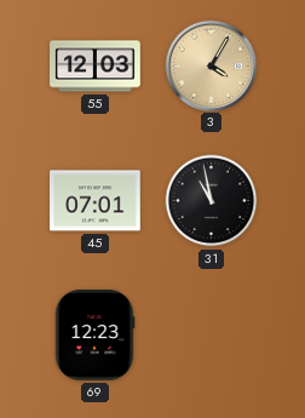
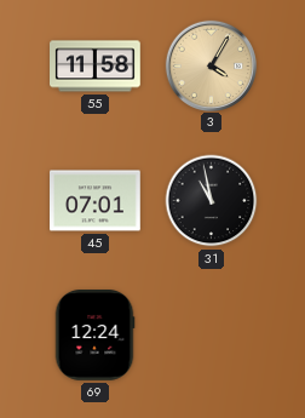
55: 12:03 -> 11:58
69: 12:23 -> 12:24
